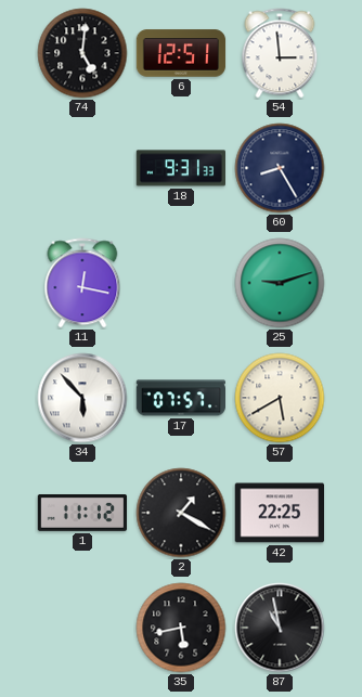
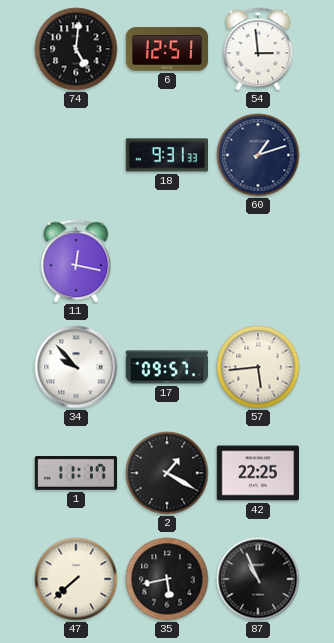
60: 8:25 -> 1:12
25: 9:12 -> none
34: 5:53 -> 9:53
17: 07:57 -> 09:57
57: 5:40 -> 5:44
1: 11:12 -> 11:17
47: none -> 7:38
87: 10:58 -> 10:56
